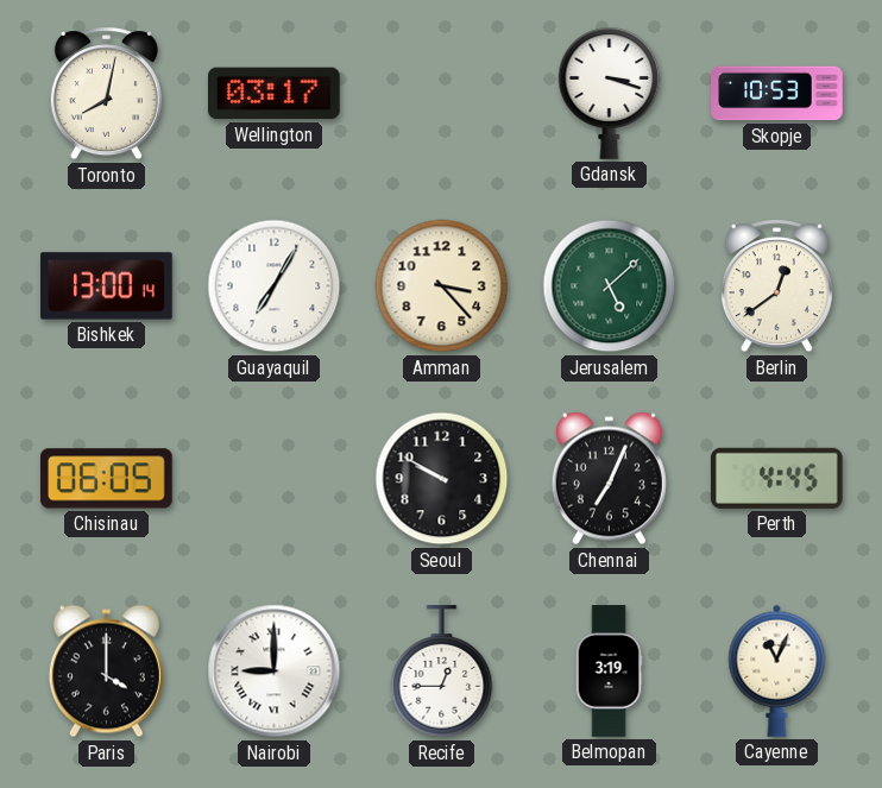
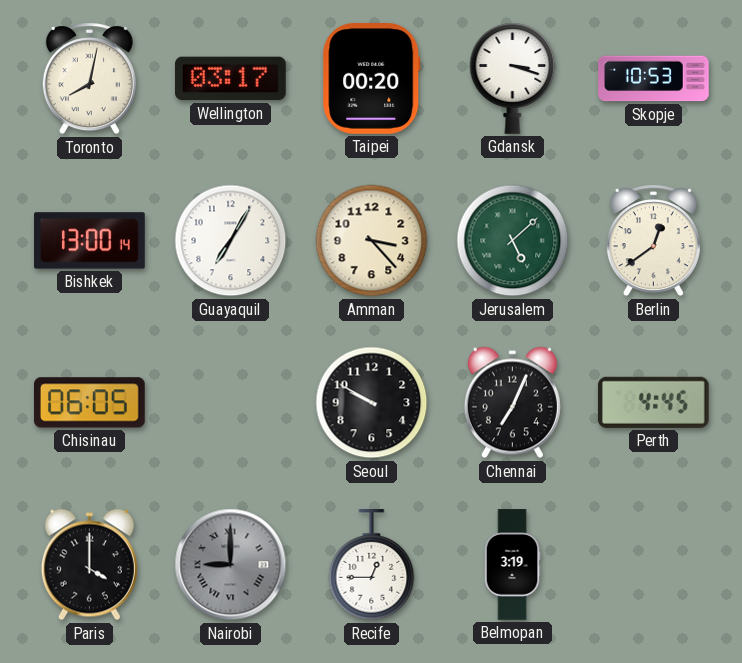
Taipei: none -> 00:20
Nairobi dial: white -> grey
Cayenne: 11:04 -> none
